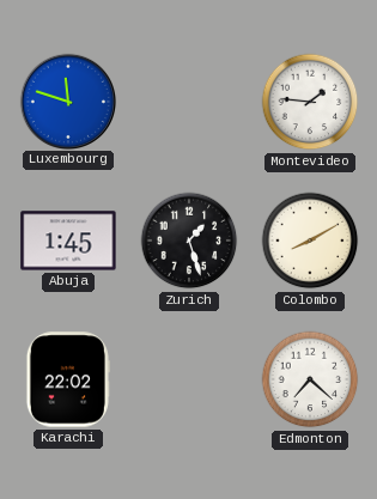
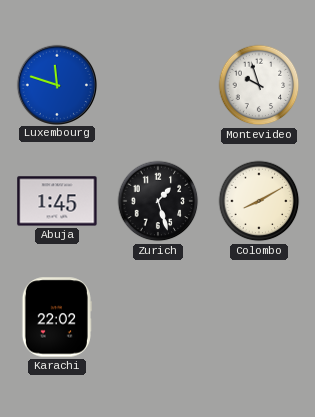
Montevideo: 1:46 -> 9:57
Edmonton: 7:22 -> none
